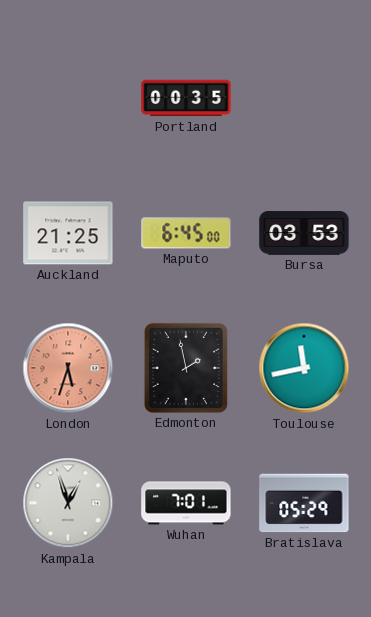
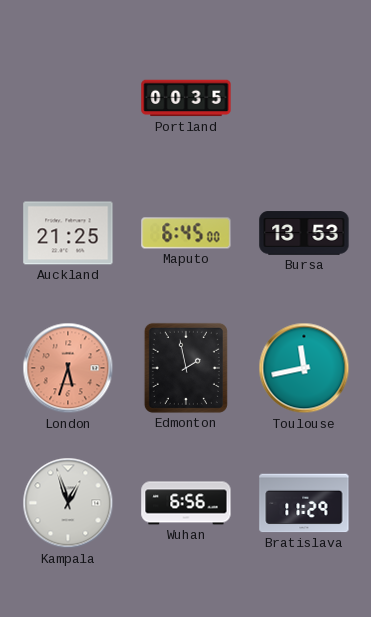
Bursa: 03:53 -> 13:53
Wuhan: 7:01 -> 6:56
Bratislava: 05:29 -> 11:29
